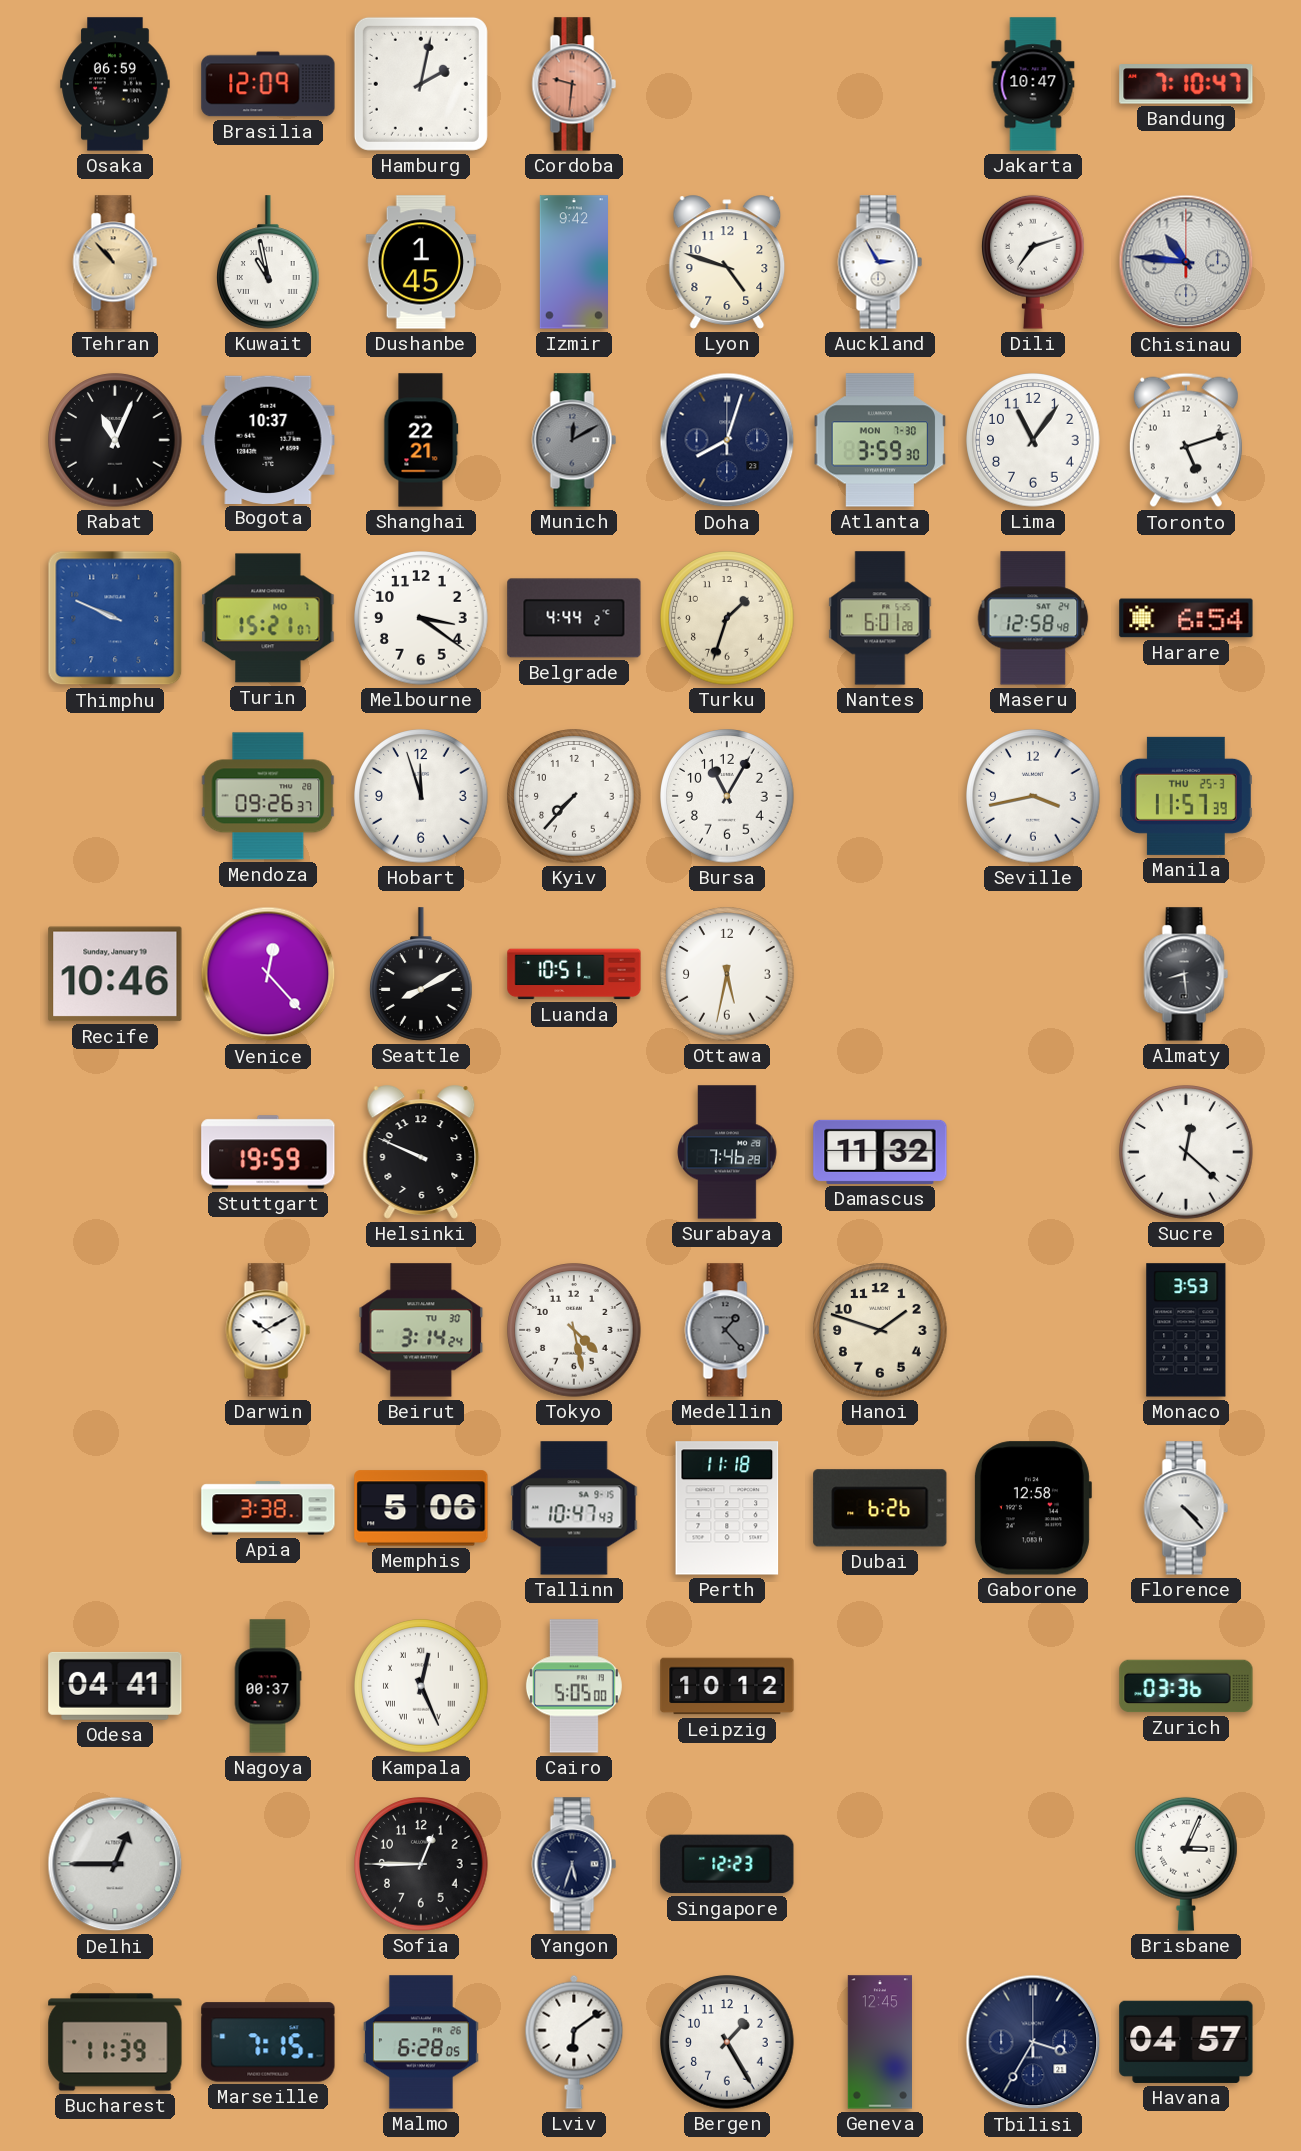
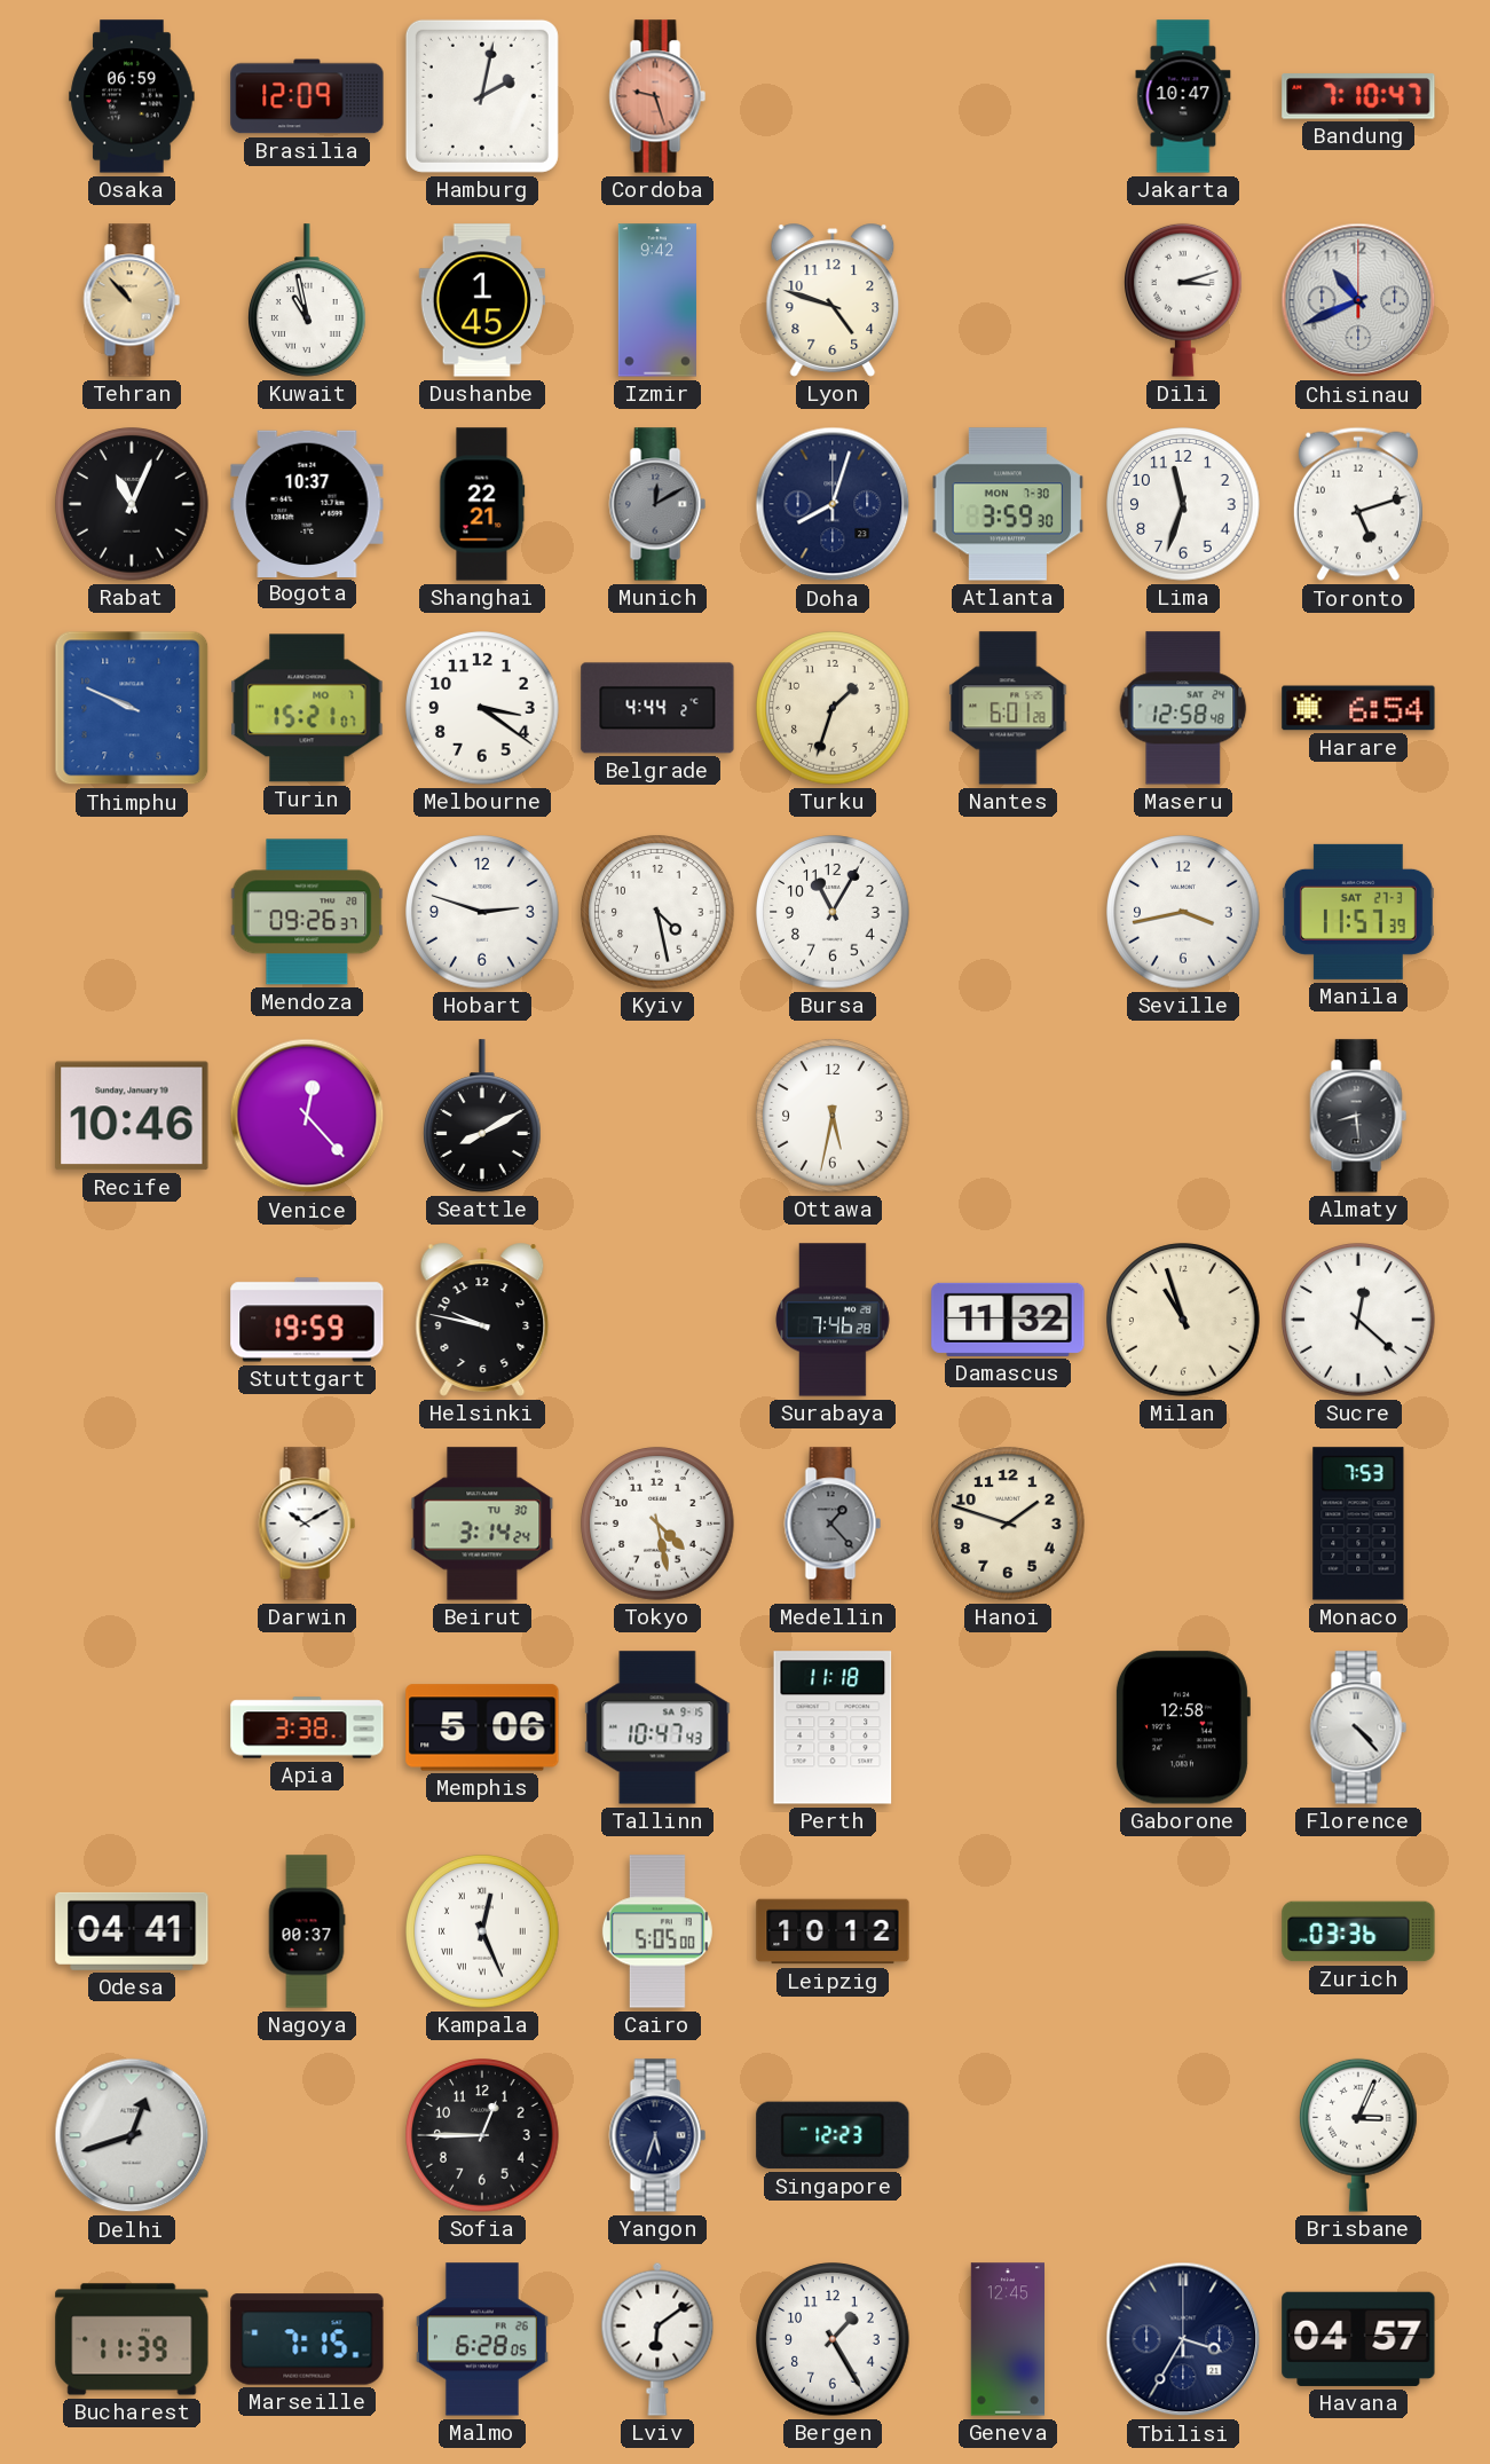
Cordoba: 9:31 -> 9:27
Auckland: 2:55 -> none
Dili: 7:12 -> 3:12
Chisinau: 10:46 -> 10:41
Lima: 11:06 -> 11:33
Hobart: 11:57 -> 2:48
Kyiv: 7:37 -> 4:28
Manila date: THU 25-3 -> SAT 27-3
Luanda: 10:51 -> none
Helsinki: 9:49 -> 9:47
Milan: none -> 10:57
Monaco: 3:53 -> 7:53
Dubai: 6:26 -> none
Delhi: 12:45 -> 12:42
